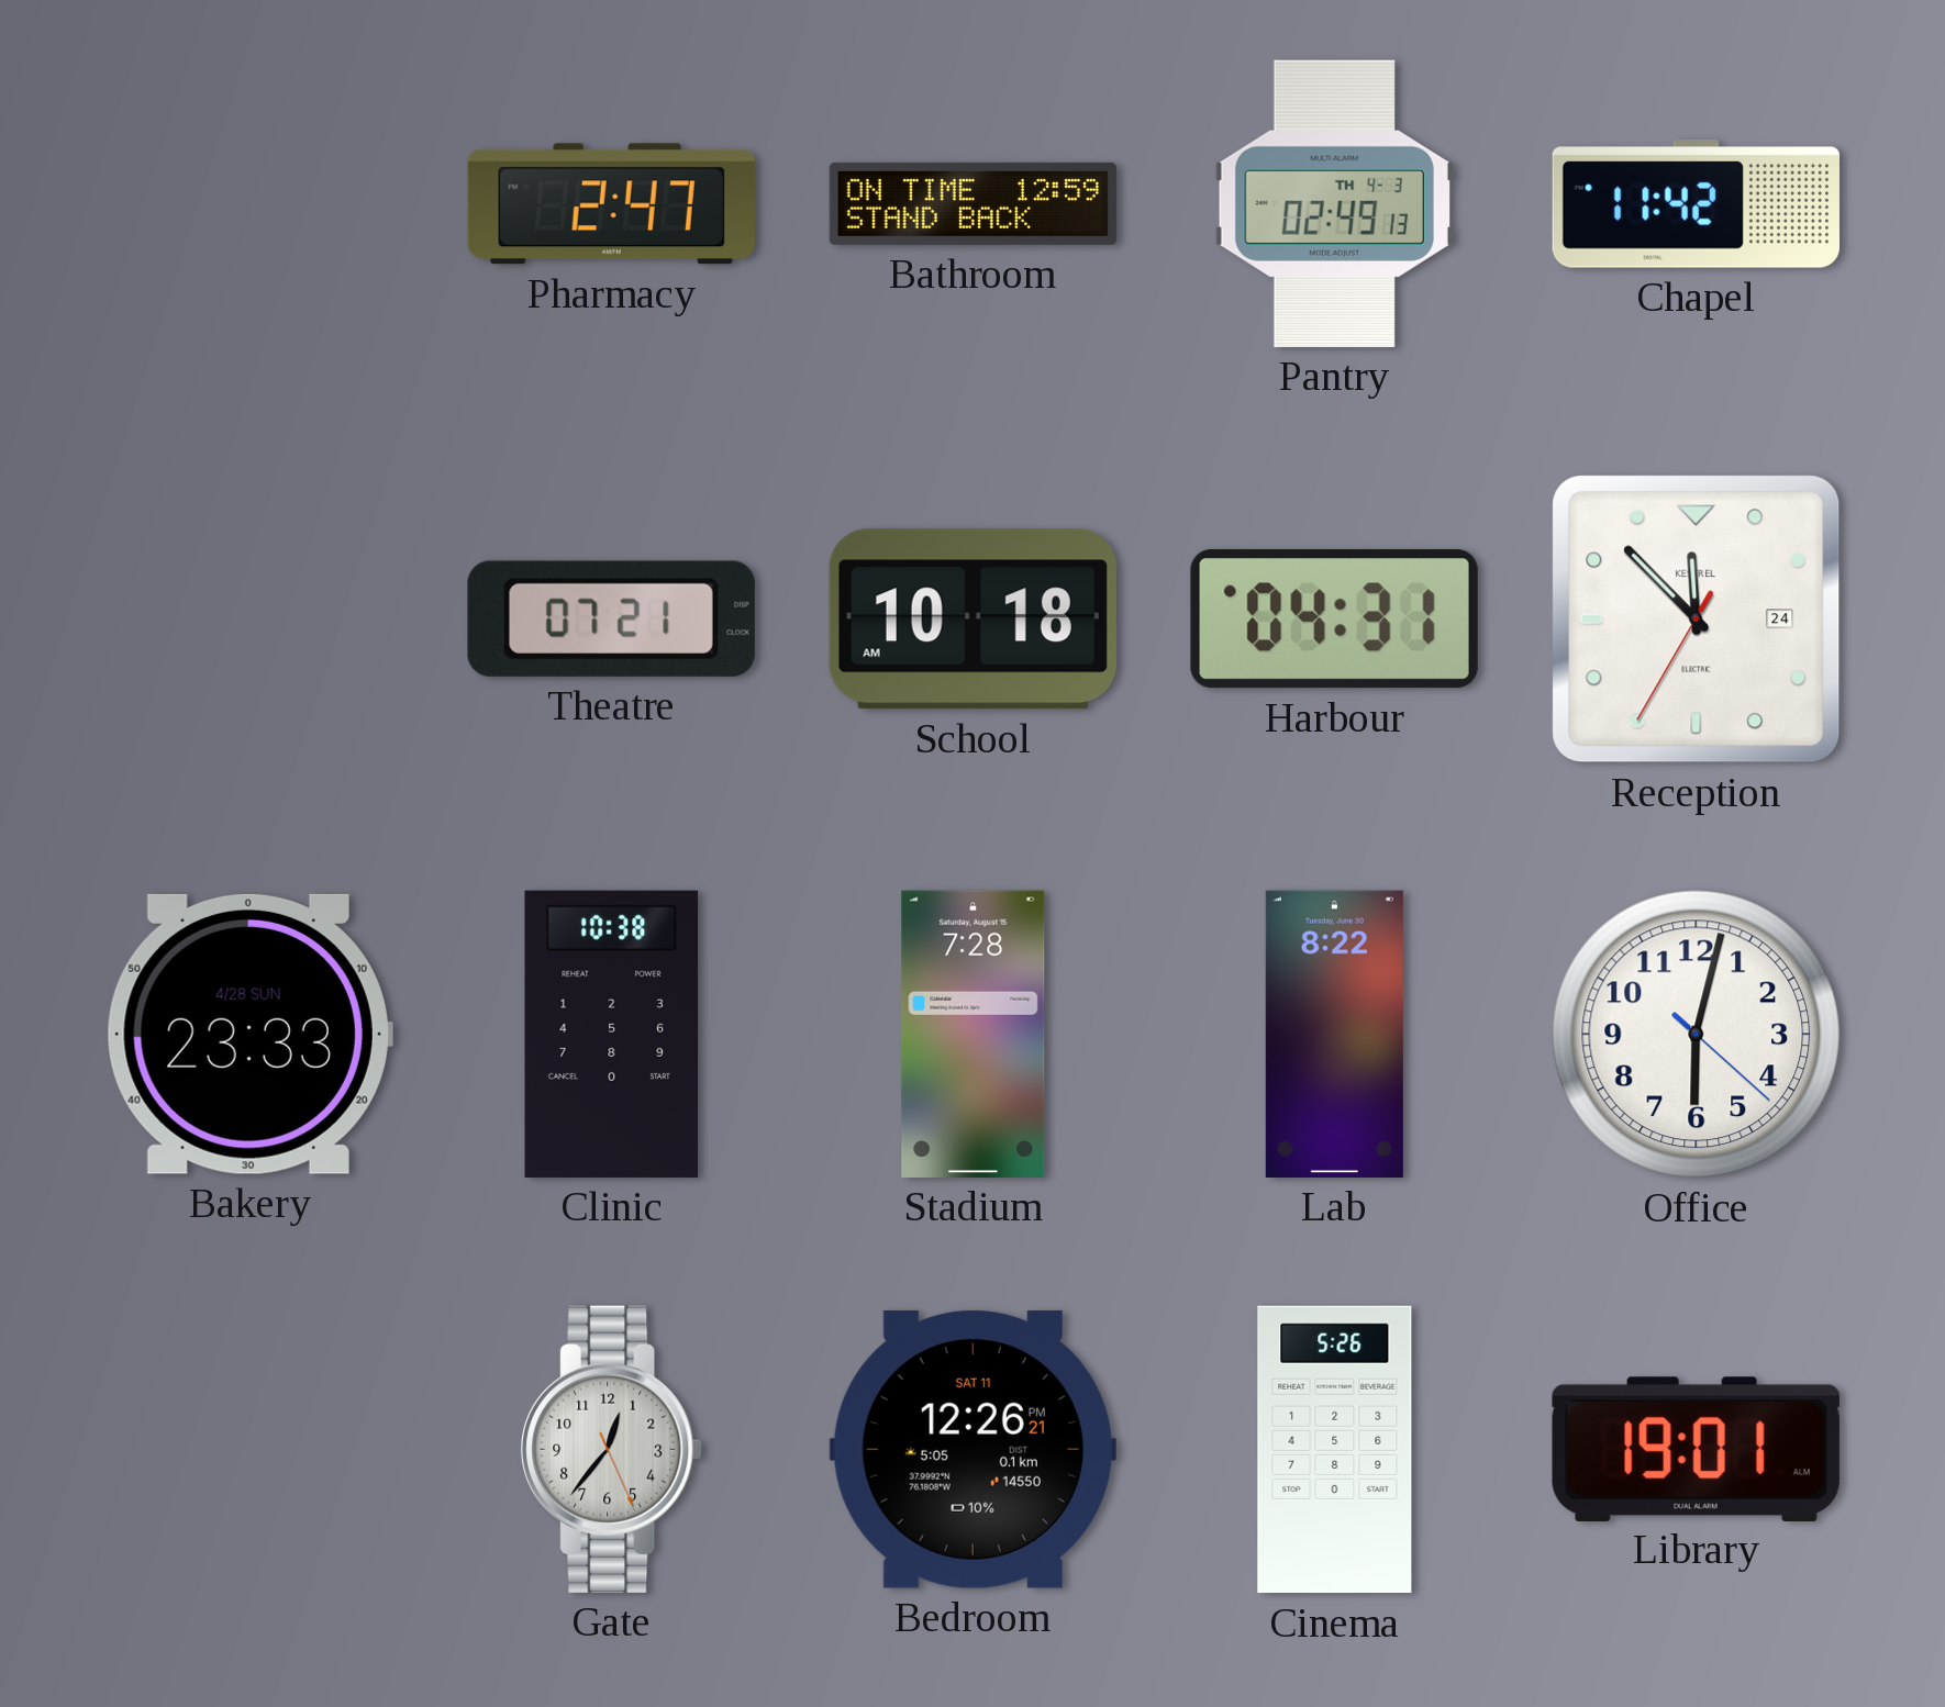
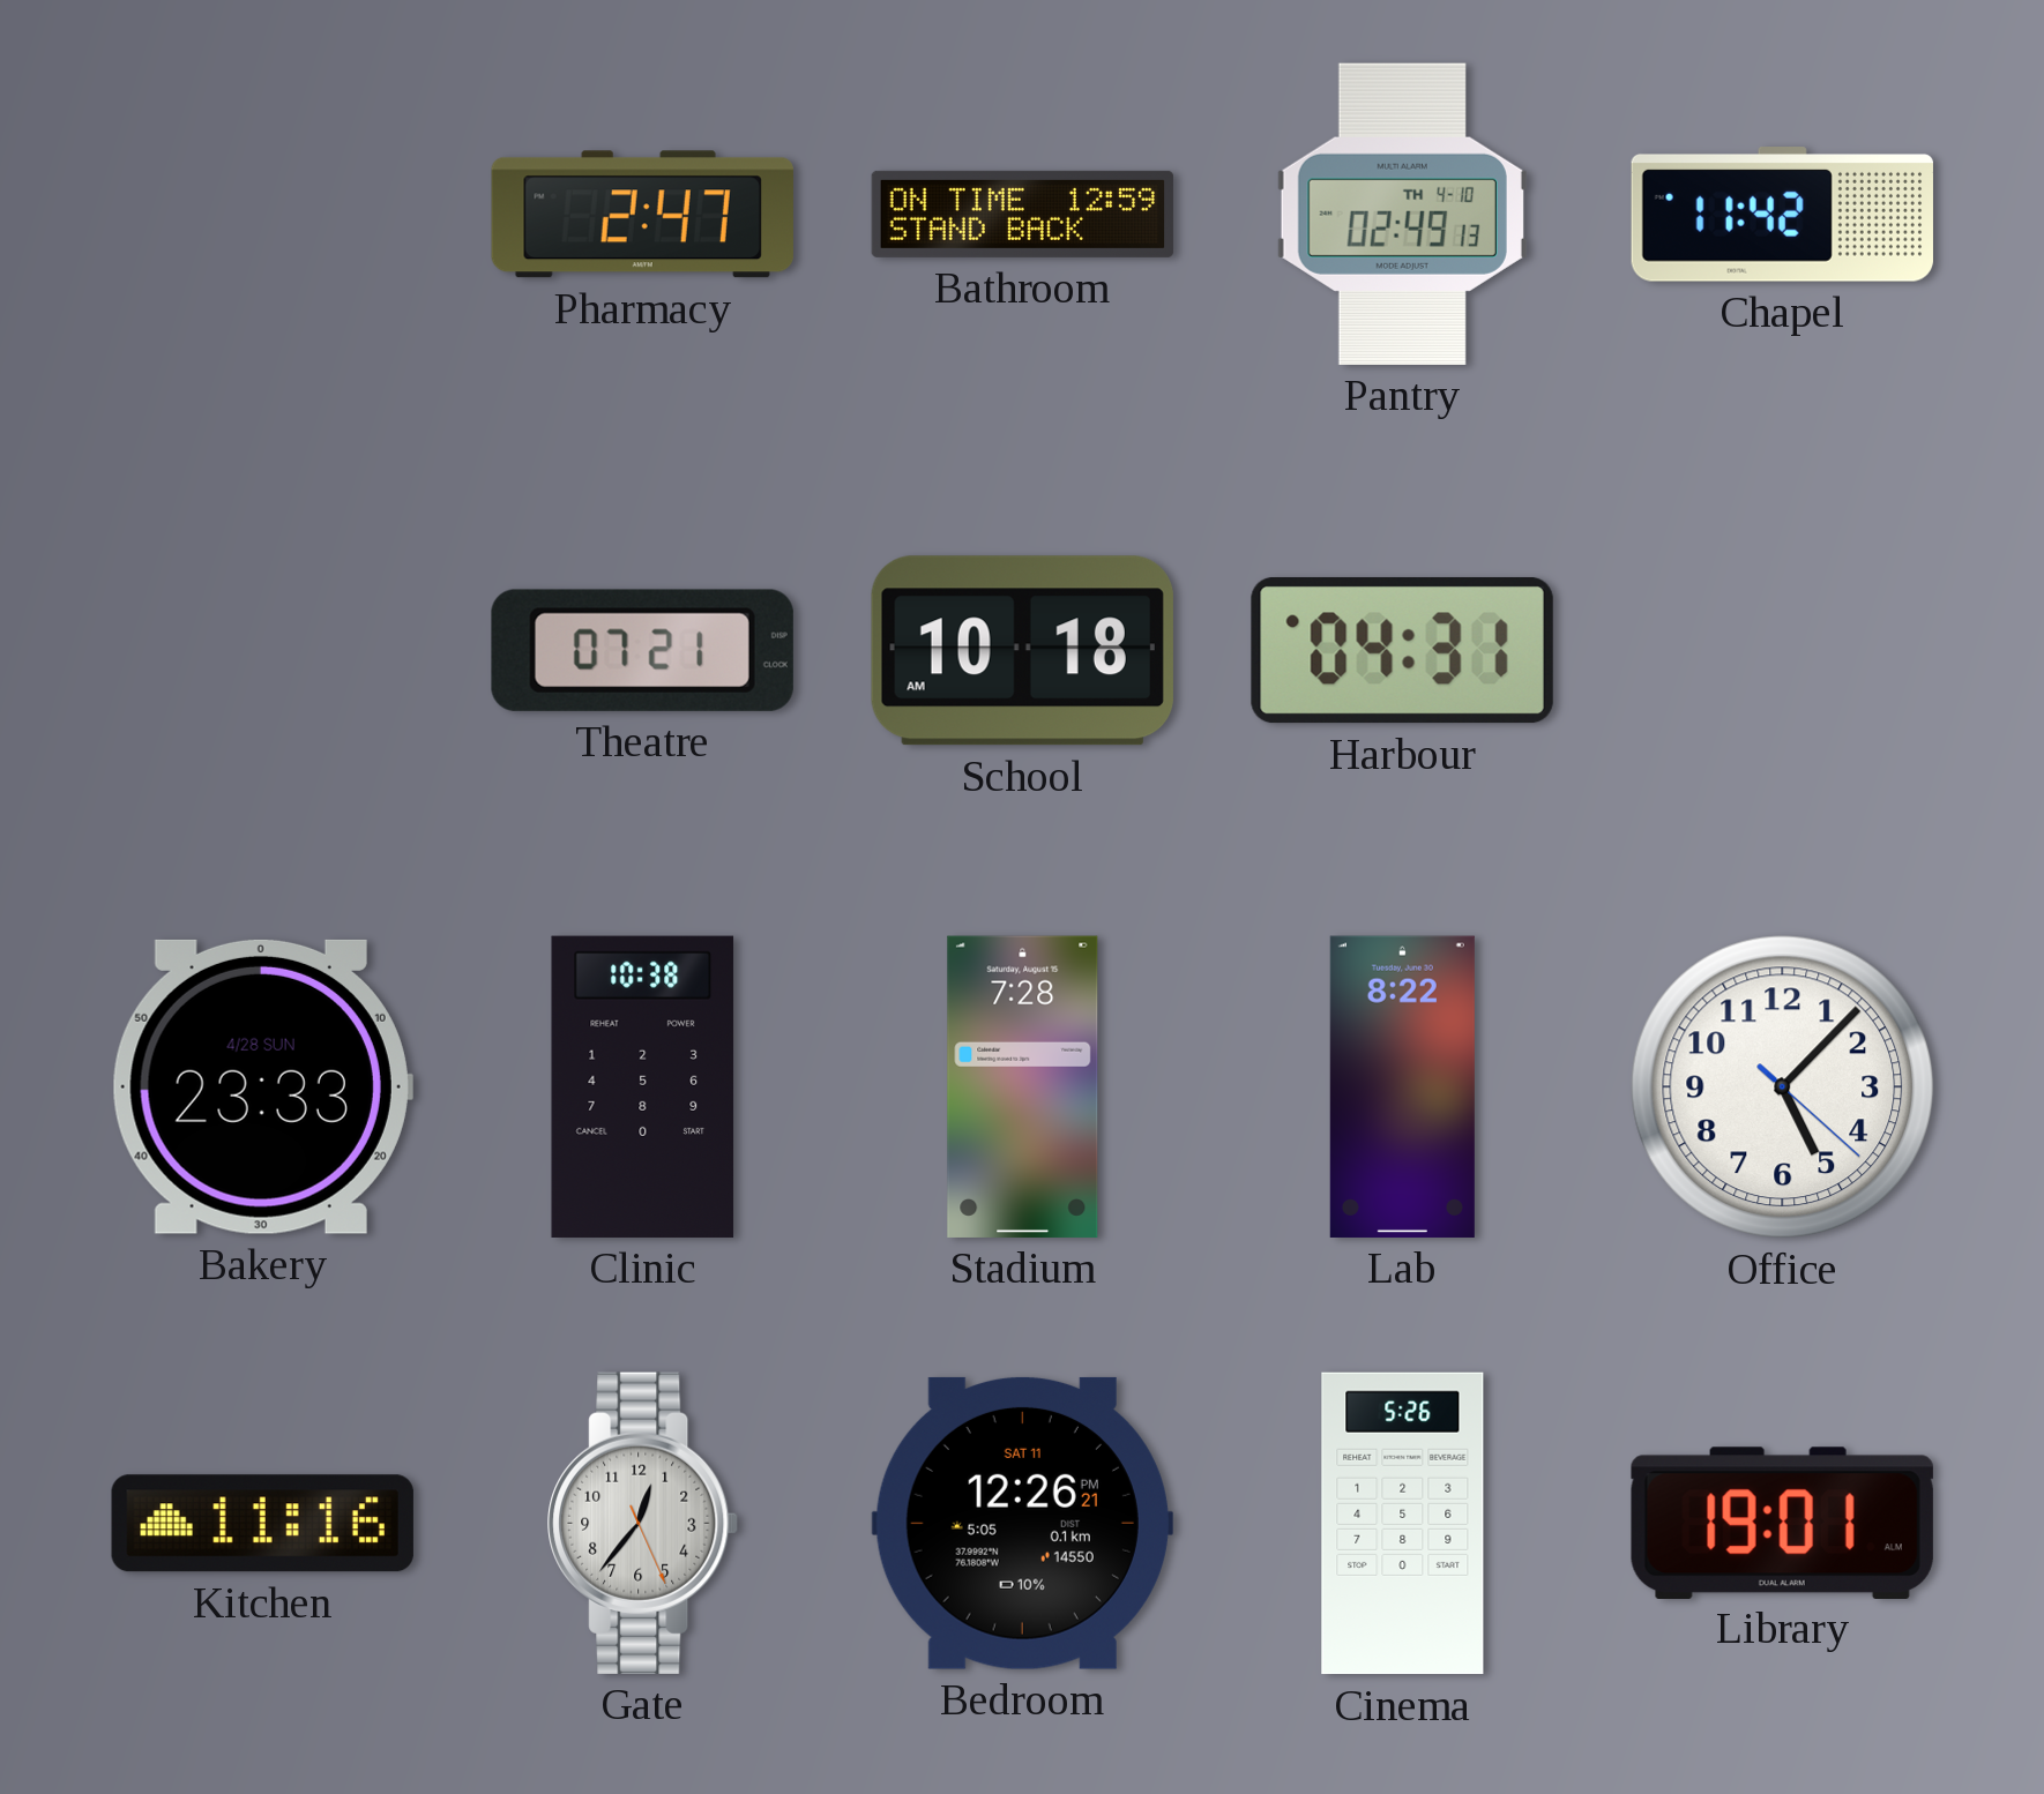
Pantry date: TH 4-3 -> TH 4-10
Reception: 11:52 -> none
Office: 6:02 -> 5:07
Kitchen: none -> 11:16
